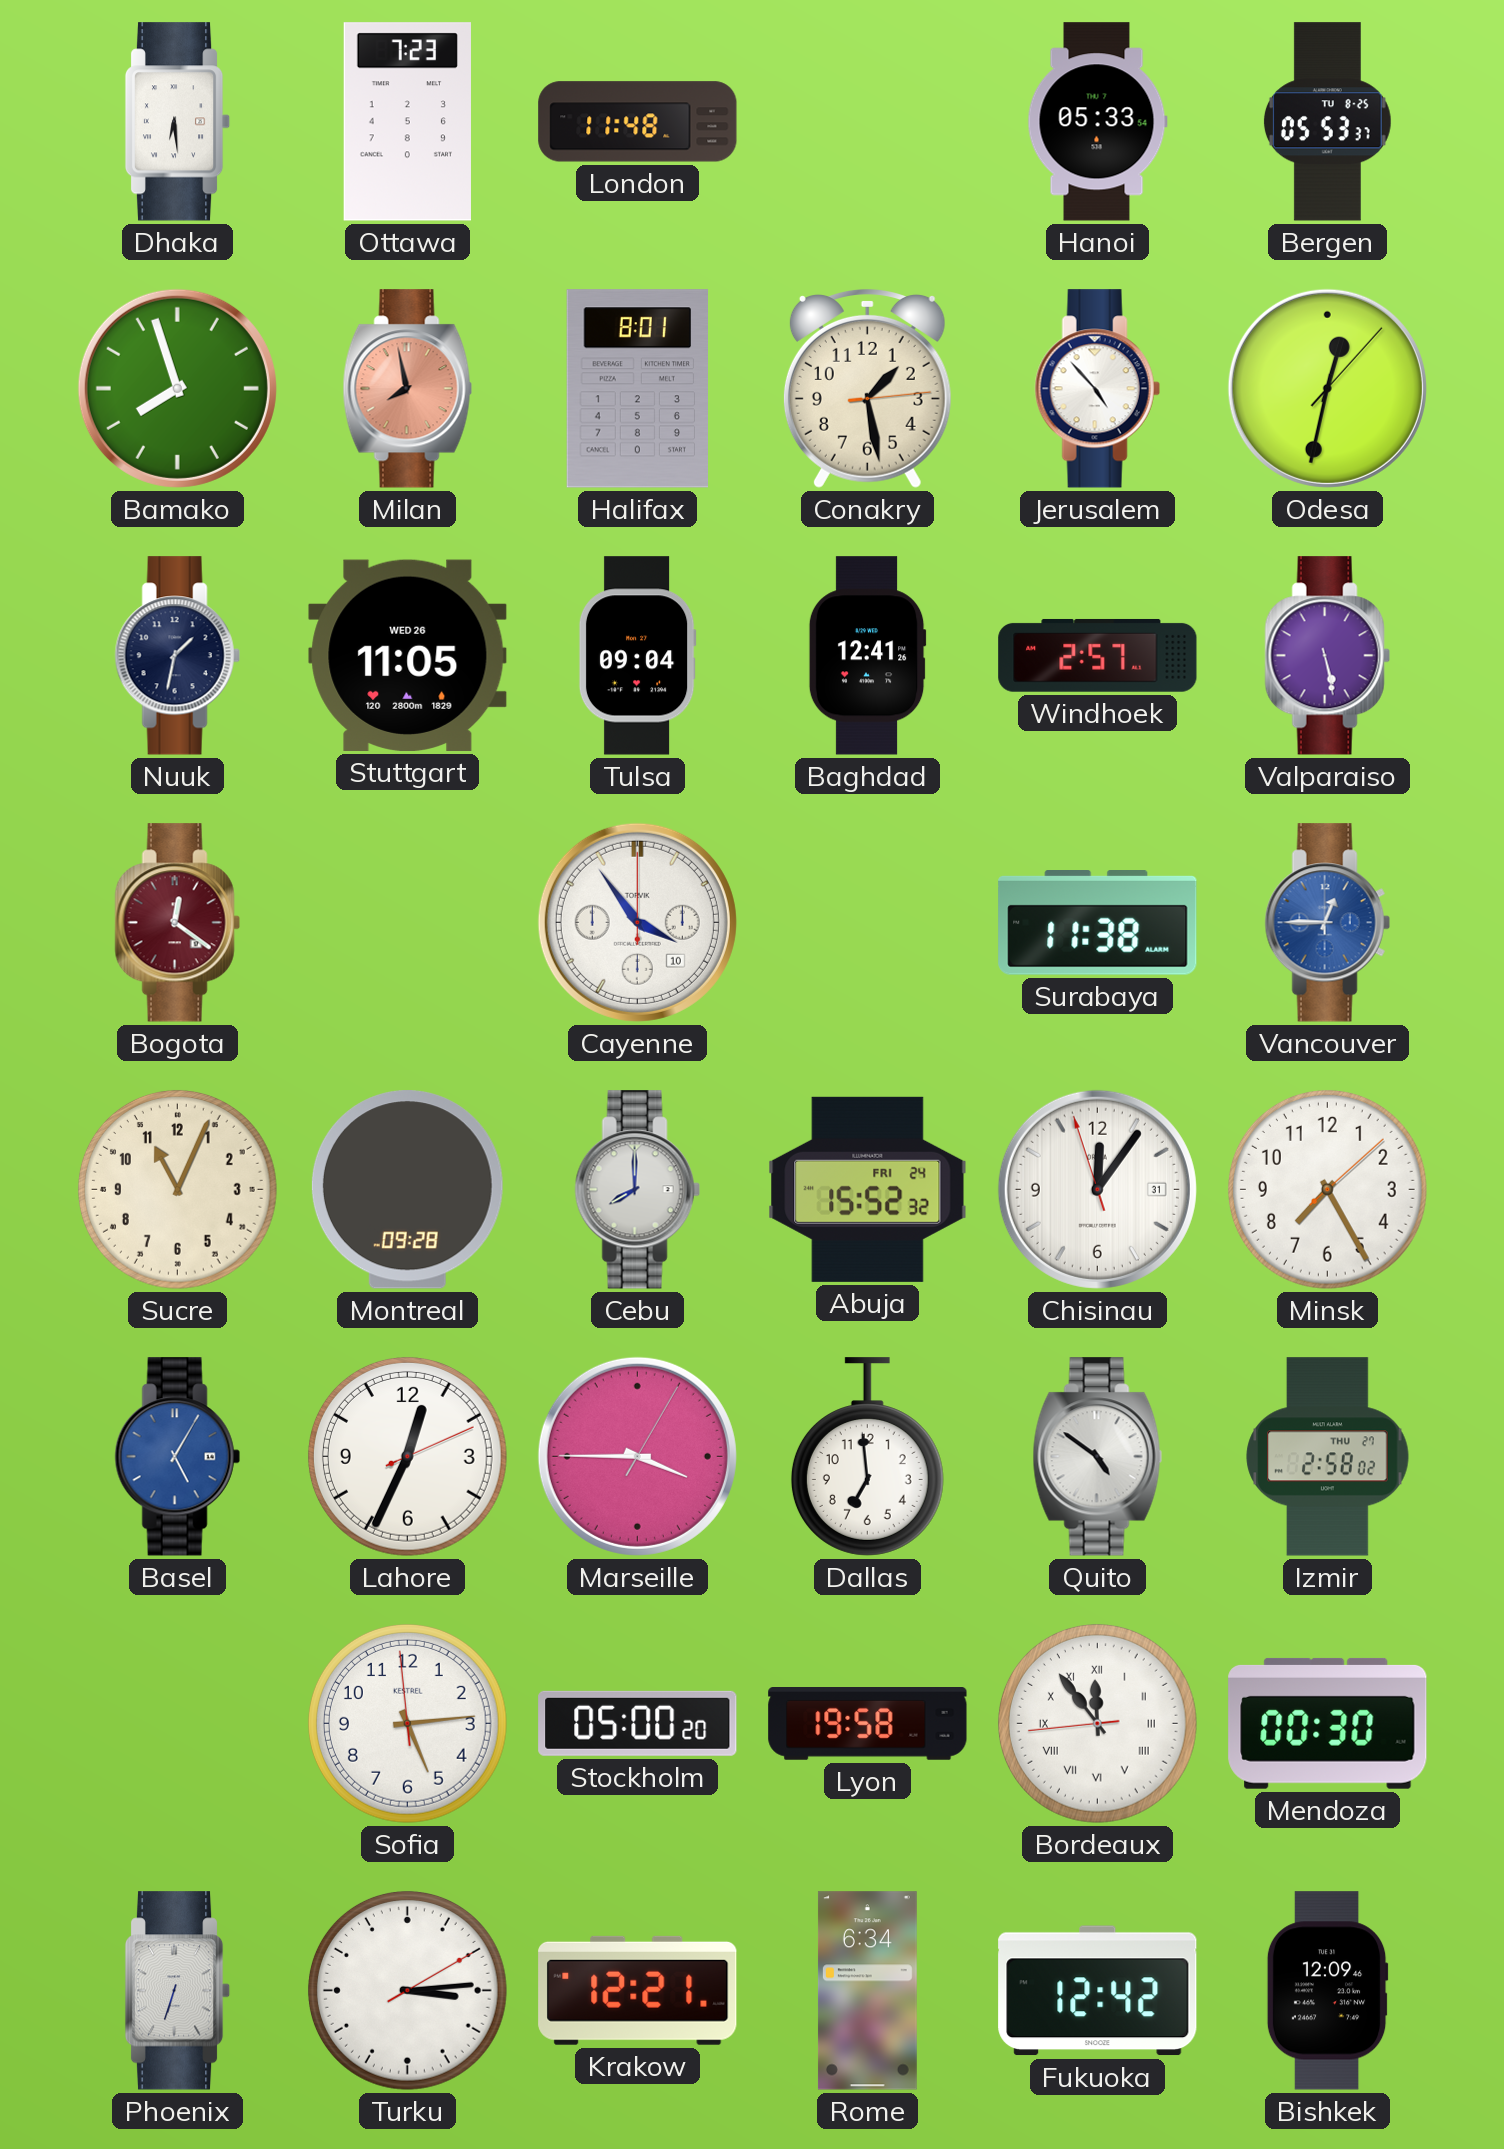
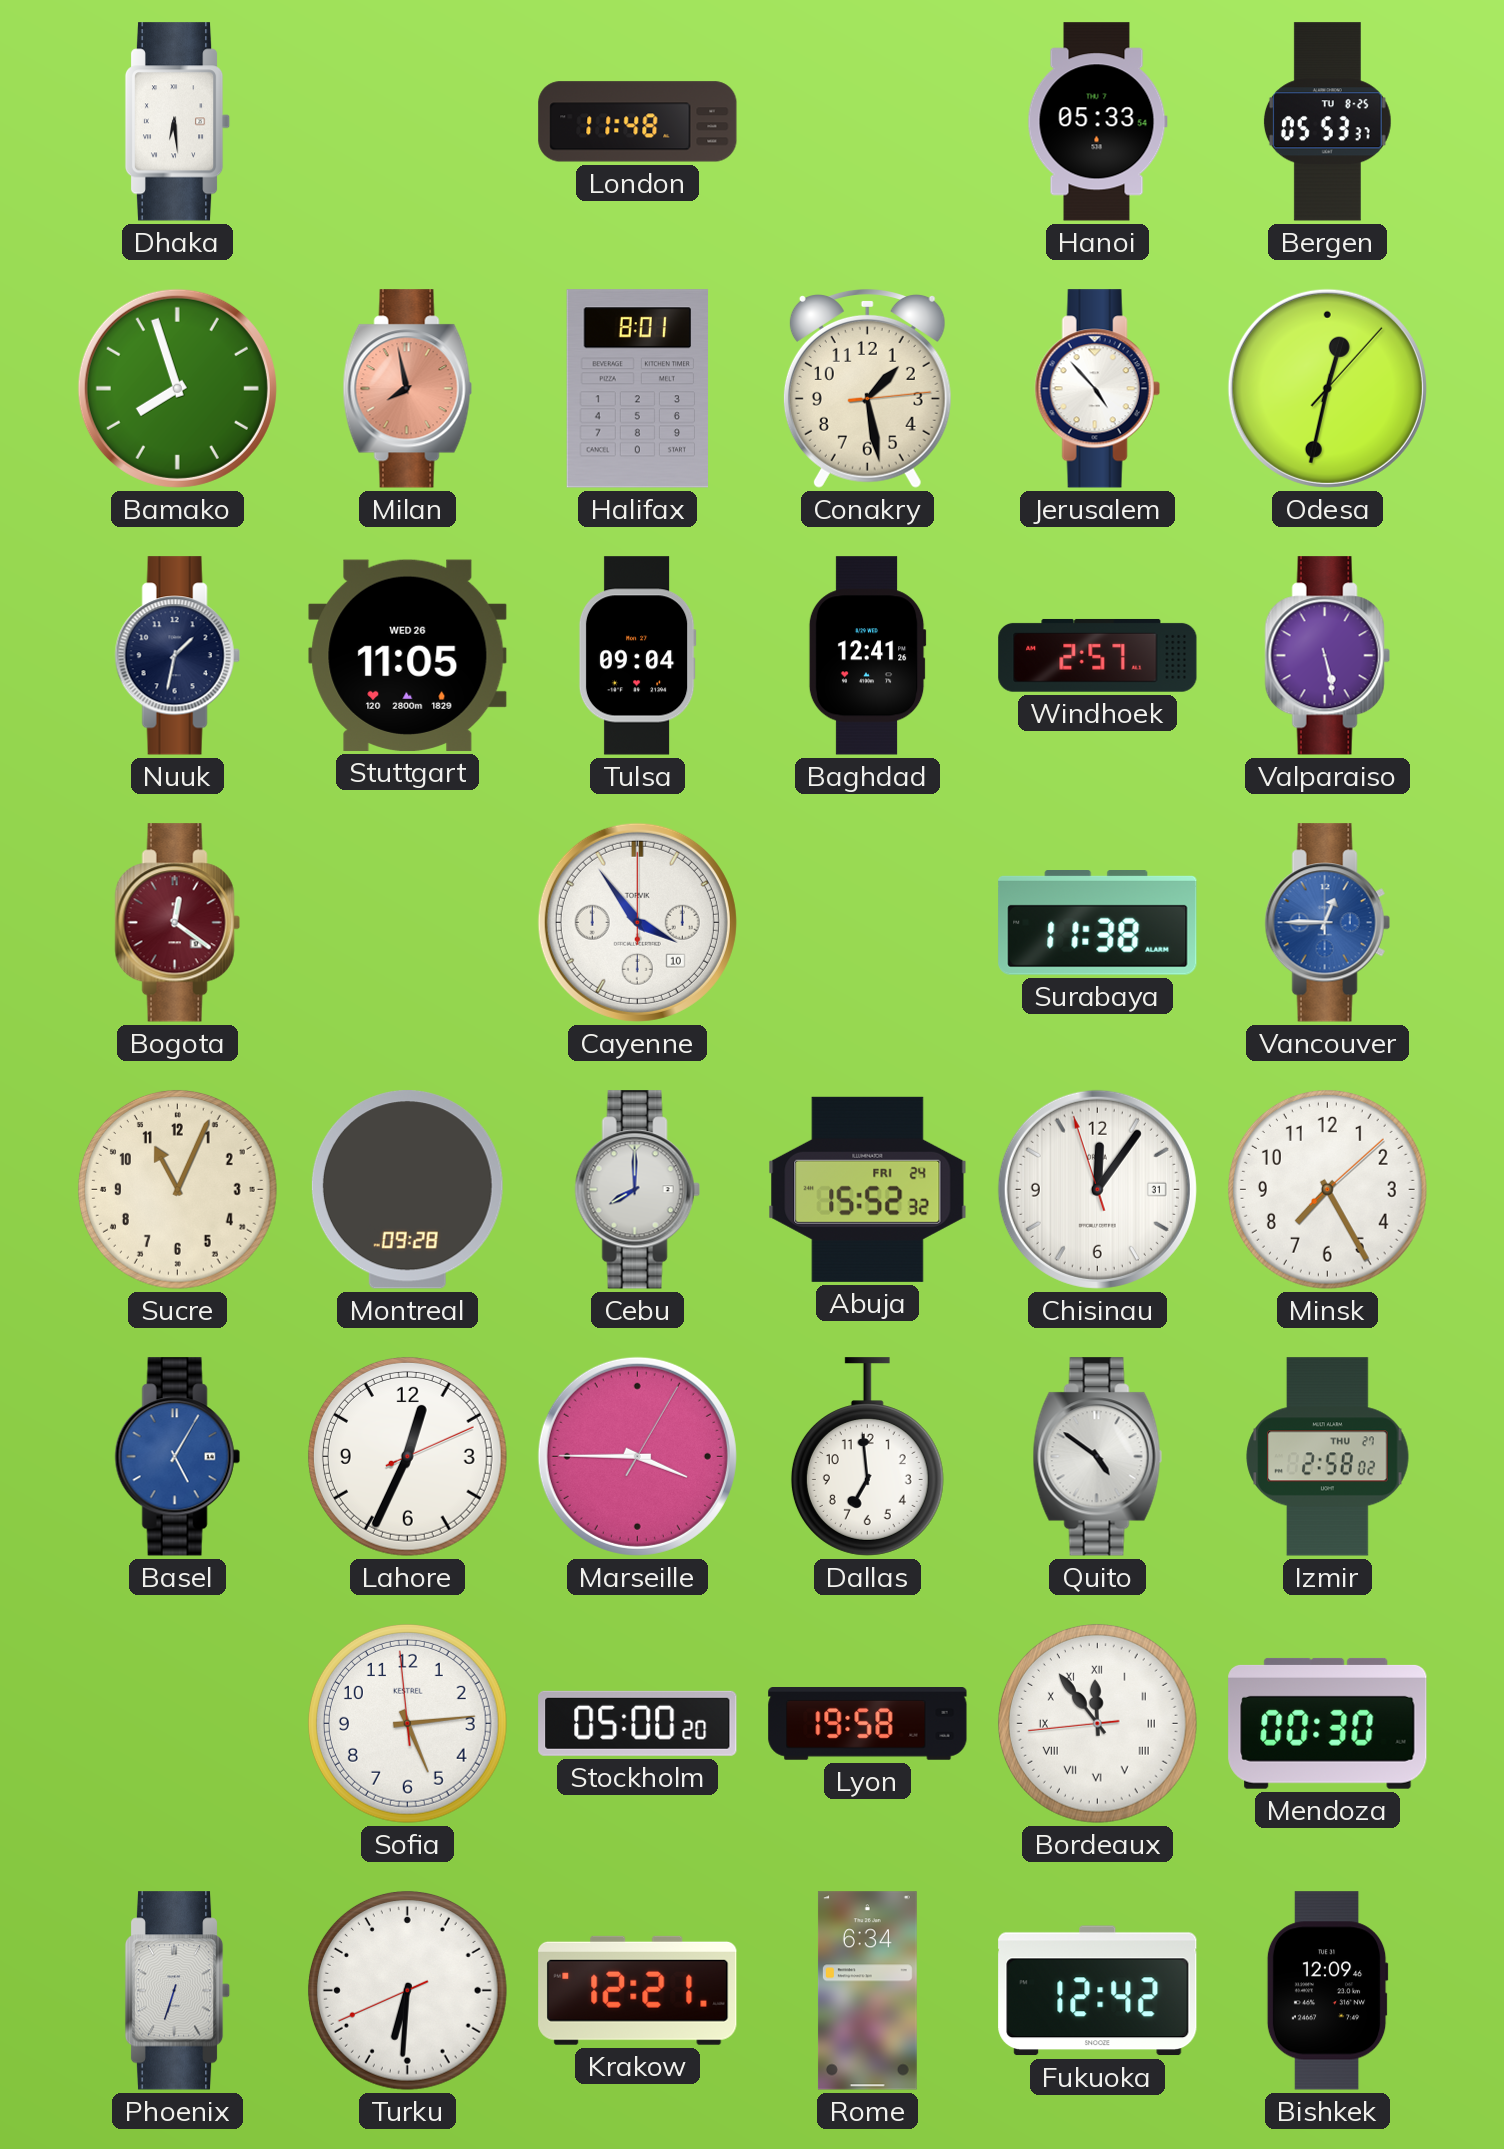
Ottawa: 7:23 -> none
Turku: 3:14 -> 6:30
